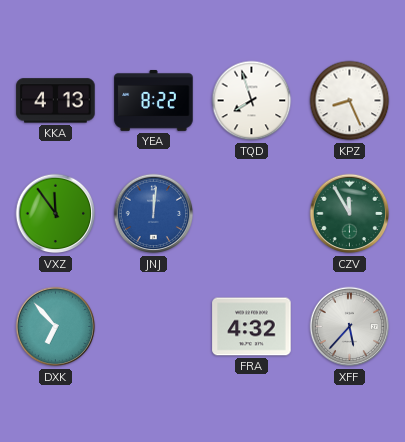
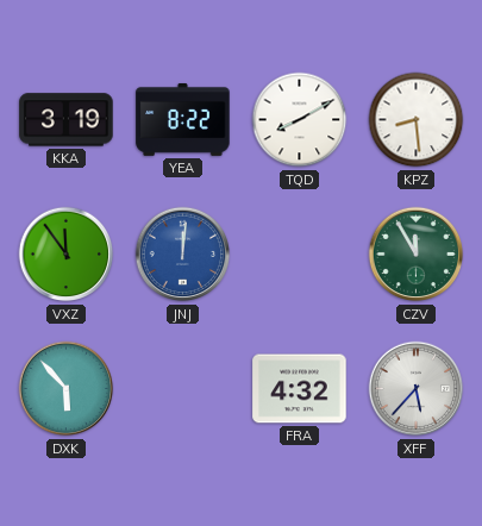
KKA: 4:13 -> 3:19
TQD: 7:57 -> 8:10
KPZ: 8:26 -> 8:29
DXK: 6:53 -> 5:53
